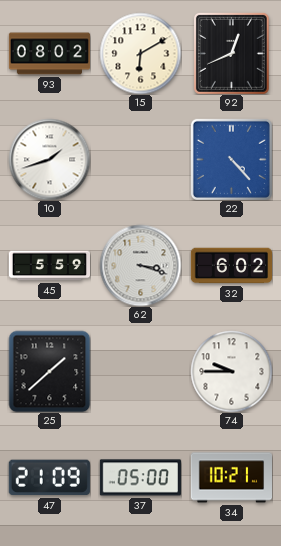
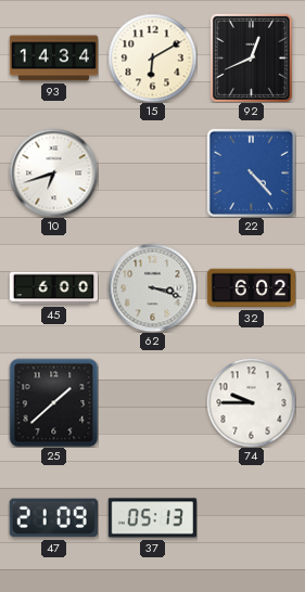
93: 08:02 -> 14:34
10: 1:42 -> 6:42
45: 5:59 -> 6:00
37: 05:00 -> 05:13
34: 10:21 -> none
